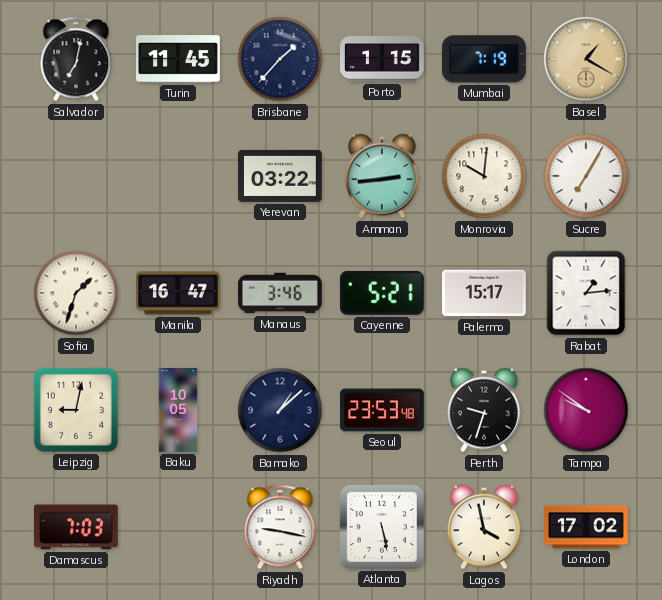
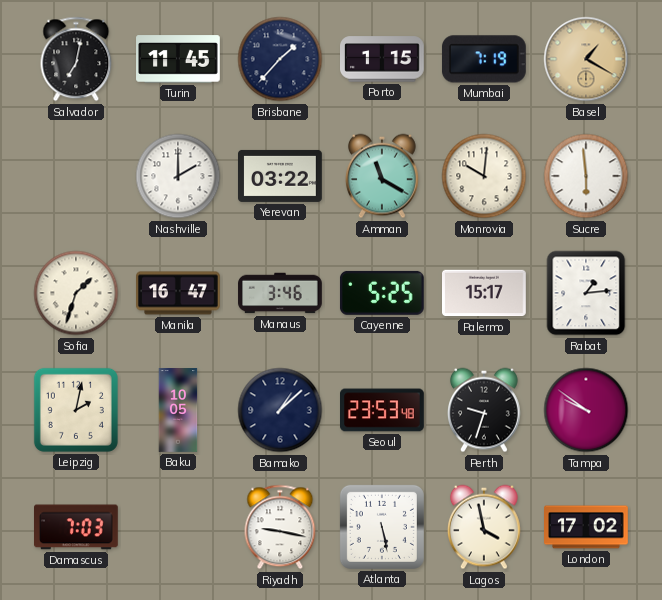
Nashville: none -> 2:00
Amman: 2:44 -> 11:20
Sucre: 7:05 -> 5:59
Cayenne: 5:21 -> 5:25
Leipzig: 9:02 -> 2:02
